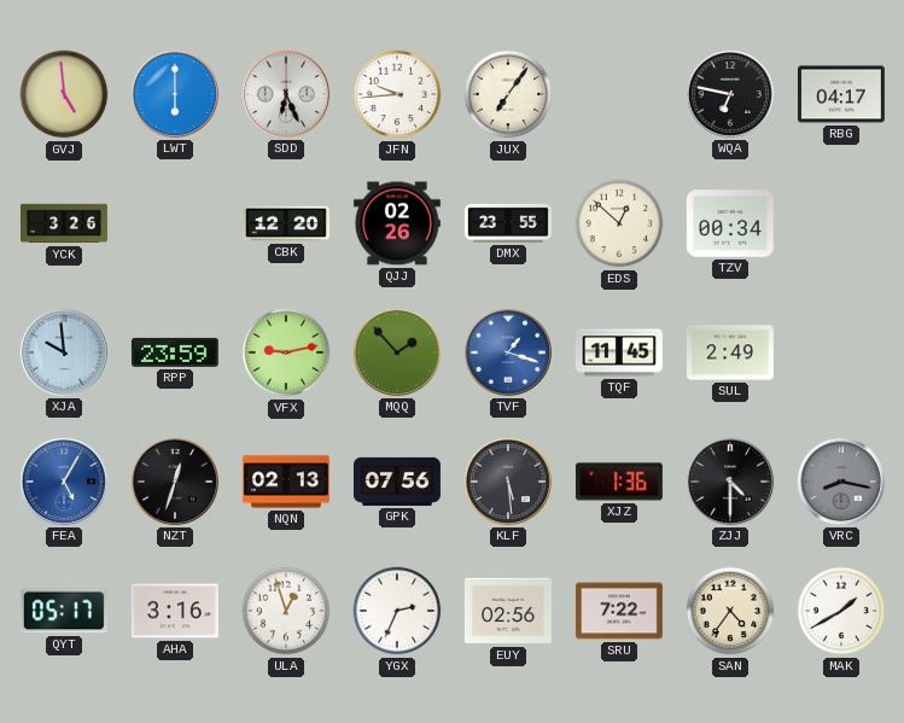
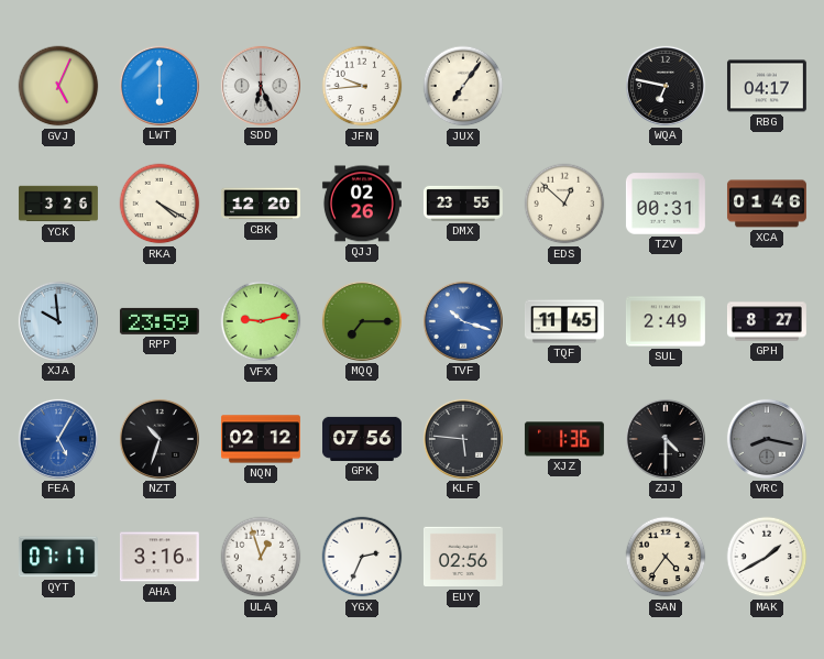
GVJ: 4:59 -> 5:04
RKA: none -> 4:20
TZV: 00:34 -> 00:31
XCA: none -> 01:46
MQQ: 1:53 -> 7:15
TVF: 1:18 -> 10:18
GPH: none -> 8:27
NZT: 12:33 -> 10:33
NQN: 02:13 -> 02:12
KLF: 5:29 -> 5:46
QYT: 05:17 -> 07:17
SRU: 7:22 -> none
